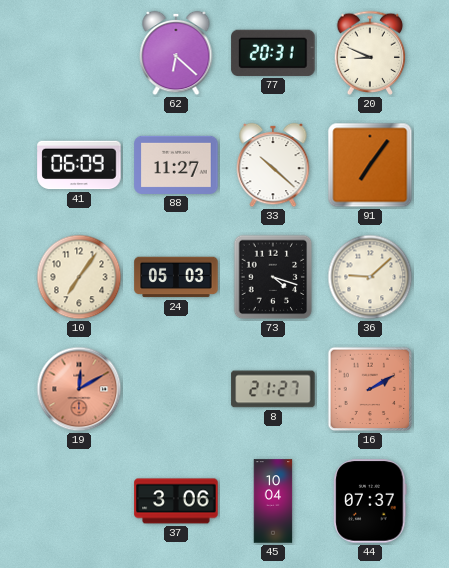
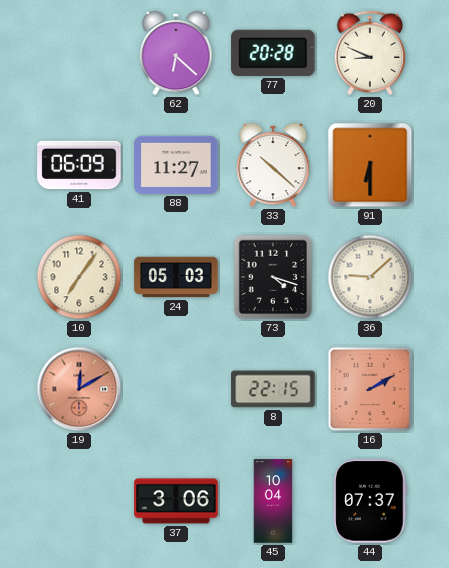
77: 20:31 -> 20:28
91: 7:06 -> 6:30
8: 21:27 -> 22:15
